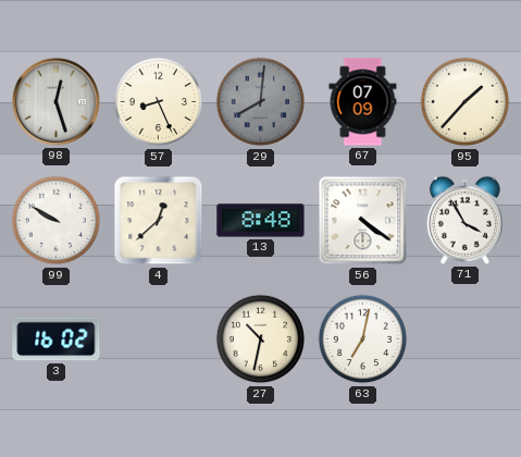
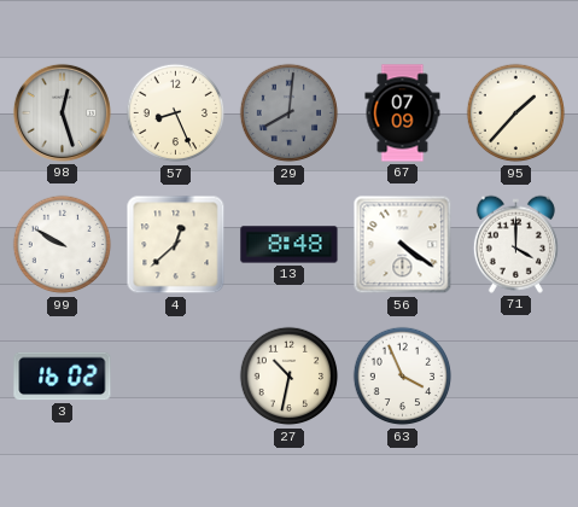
71: 3:55 -> 4:00
63: 7:02 -> 3:56
